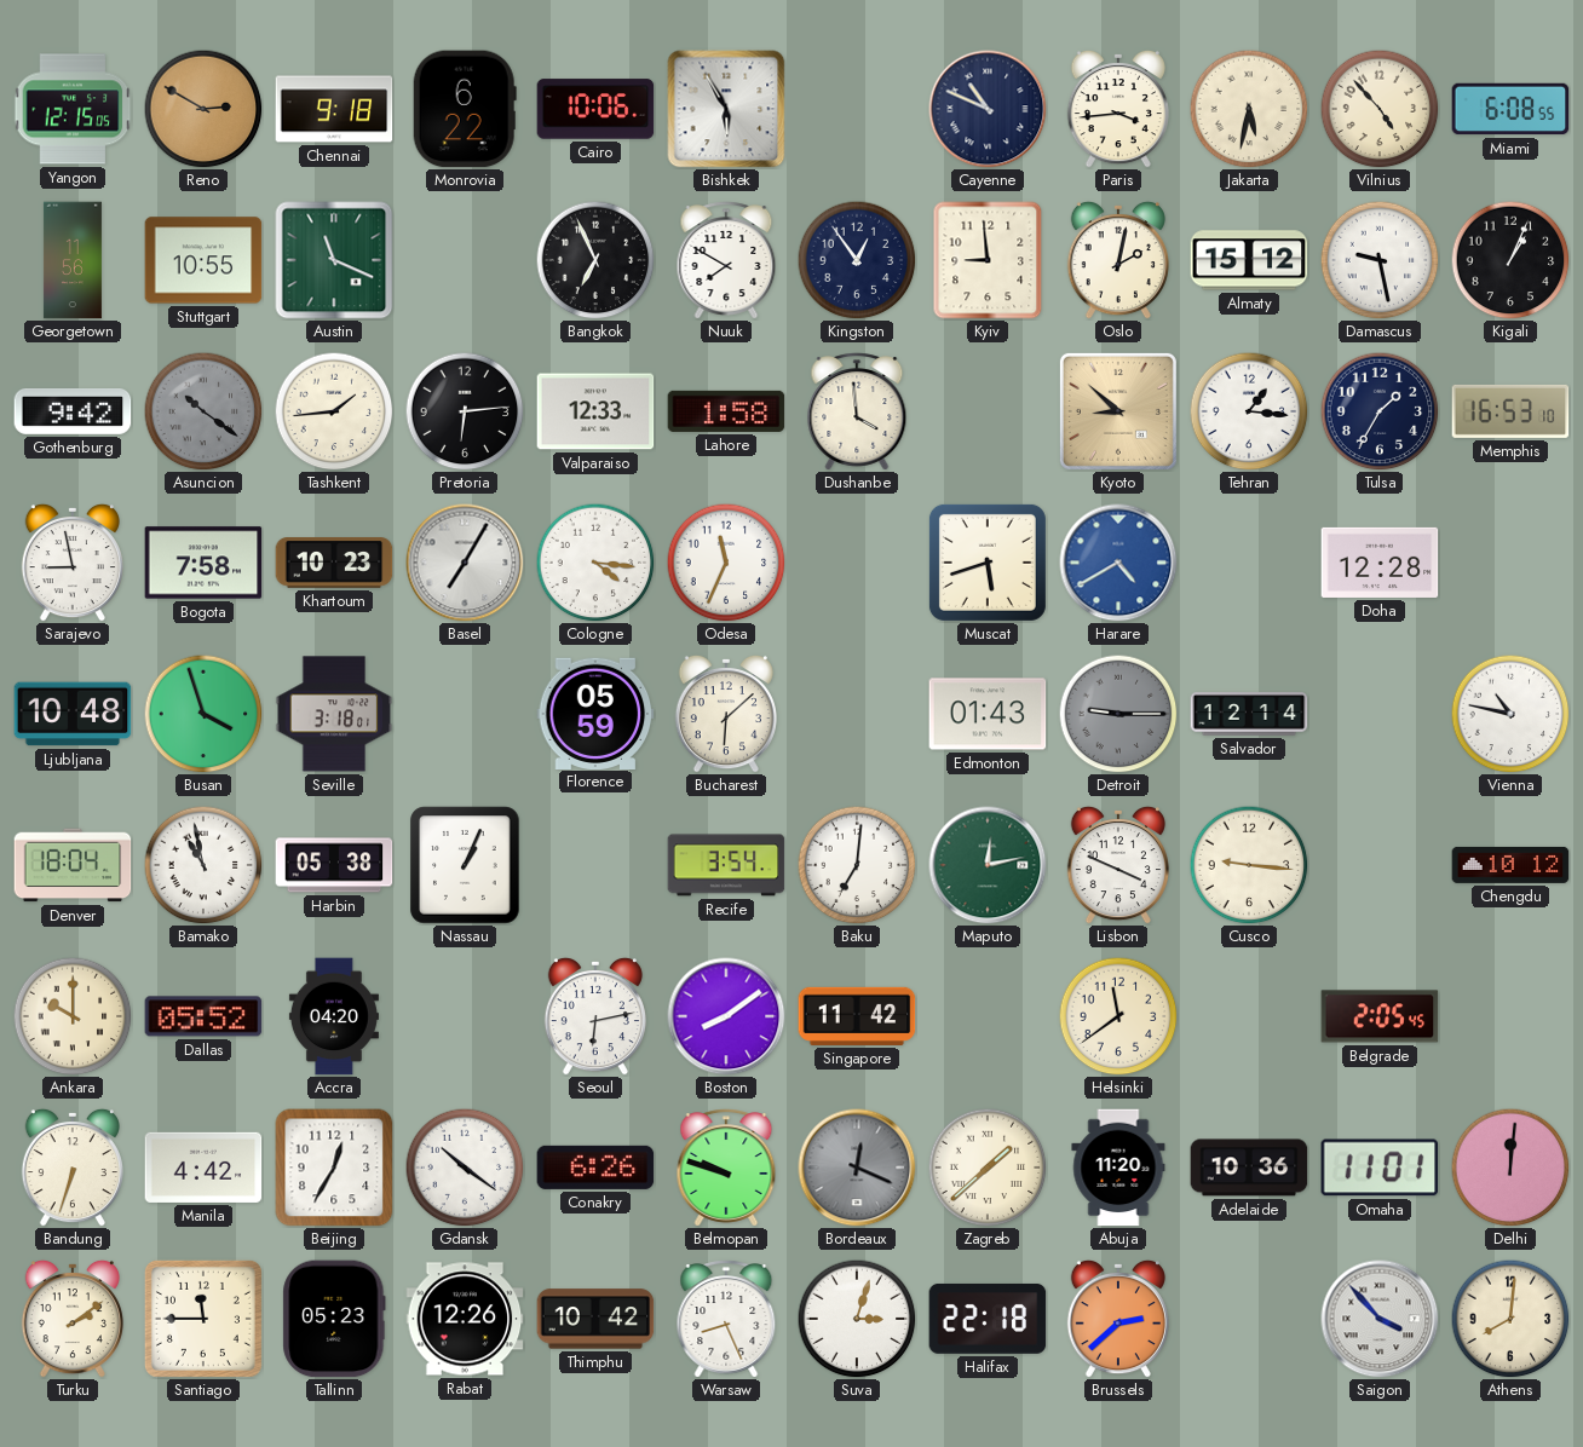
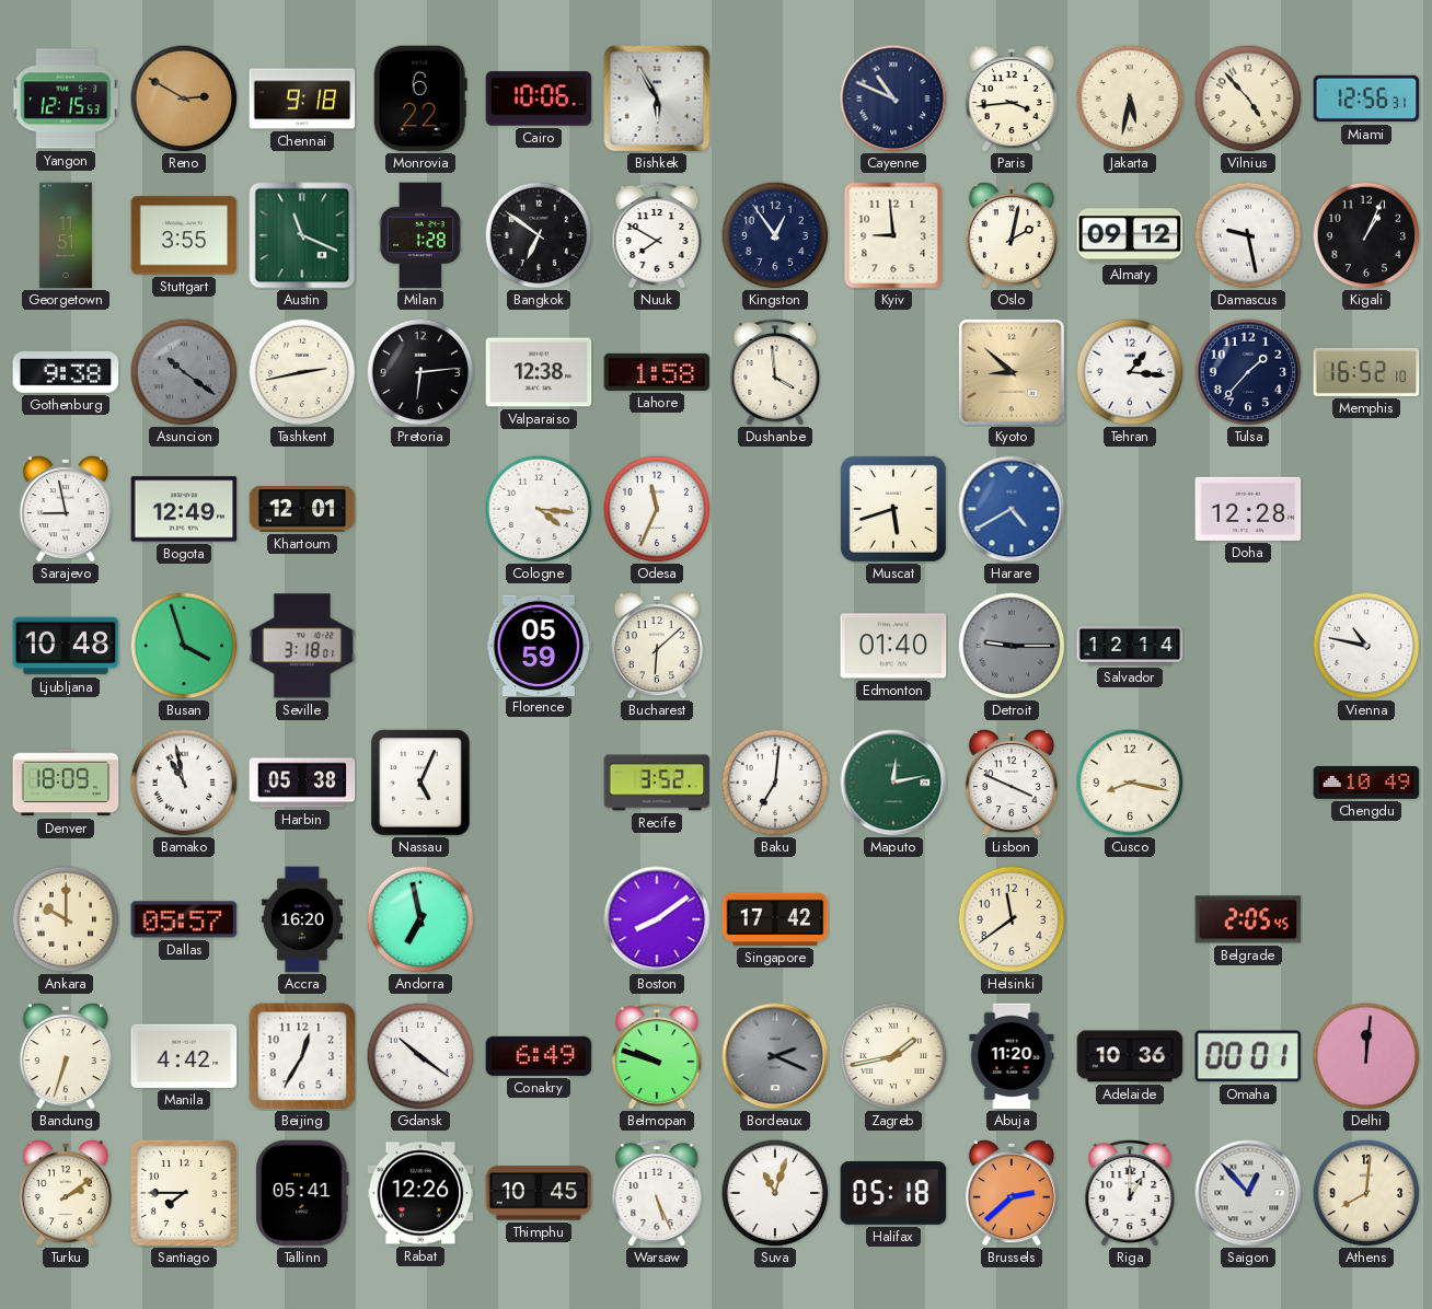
Yangon: 12:15:05 -> 12:15:53
Miami: 6:08 -> 12:56
Georgetown: 11:56 -> 11:51
Stuttgart: 10:55 -> 3:55
Milan: none -> 1:28
Bangkok: 6:56 -> 6:51
Almaty: 15:12 -> 09:12
Gothenburg: 9:42 -> 9:38
Tashkent: 1:44 -> 2:43
Valparaiso: 12:33 -> 12:38
Tulsa: 1:35 -> 1:37
Memphis: 16:53 -> 16:52
Bogota: 7:58 -> 12:49
Khartoum: 10:23 -> 12:01
Basel: 7:05 -> none
Edmonton: 01:43 -> 01:40
Denver: 18:04 -> 18:09
Nassau: 1:04 -> 5:04
Recife: 3:54 -> 3:52
Cusco: 9:16 -> 8:17
Chengdu: 10:12 -> 10:49
Dallas: 05:52 -> 05:57
Accra: 04:20 -> 16:20
Andorra: none -> 6:58
Seoul: 6:13 -> none
Singapore: 11:42 -> 17:42
Conakry: 6:26 -> 6:49
Bordeaux: 12:19 -> 2:19
Zagreb: 1:38 -> 1:43
Omaha: 11:01 -> 00:01
Santiago: 11:45 -> 7:45
Tallinn: 05:23 -> 05:41
Thimphu: 10:42 -> 10:45
Warsaw: 8:26 -> 5:26
Suva: 3:03 -> 11:03
Halifax: 22:18 -> 05:18
Riga: none -> 1:00
Saigon: 3:53 -> 12:53
